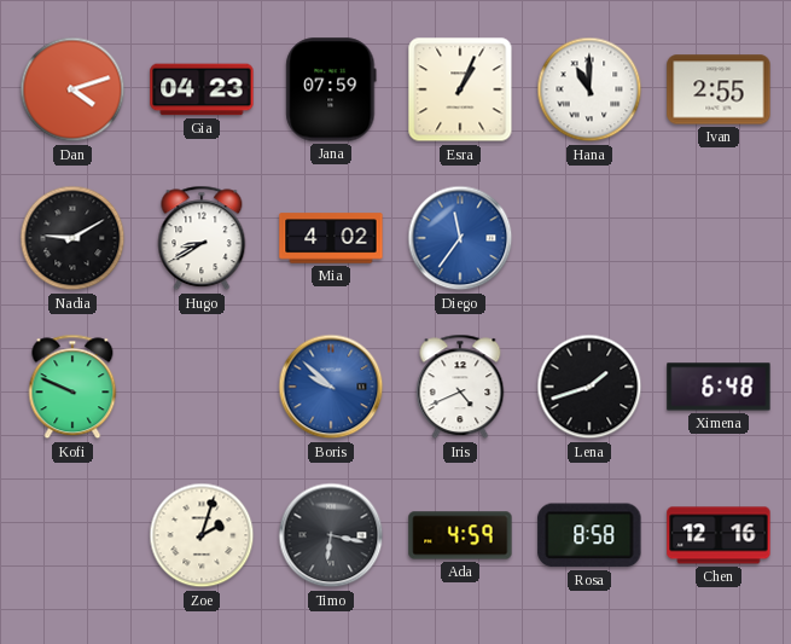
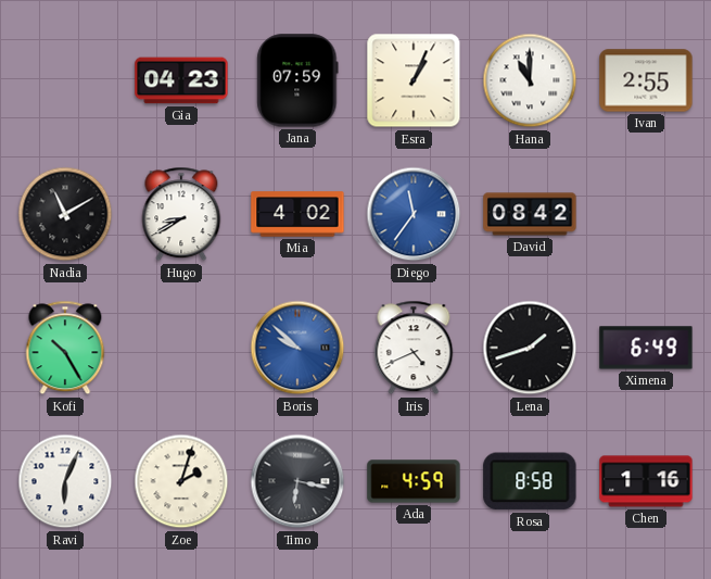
Dan: 4:12 -> none
Nadia: 9:10 -> 11:10
David: none -> 08:42
Kofi: 9:49 -> 10:25
Ximena: 6:48 -> 6:49
Ravi: none -> 6:04
Chen: 12:16 -> 1:16
